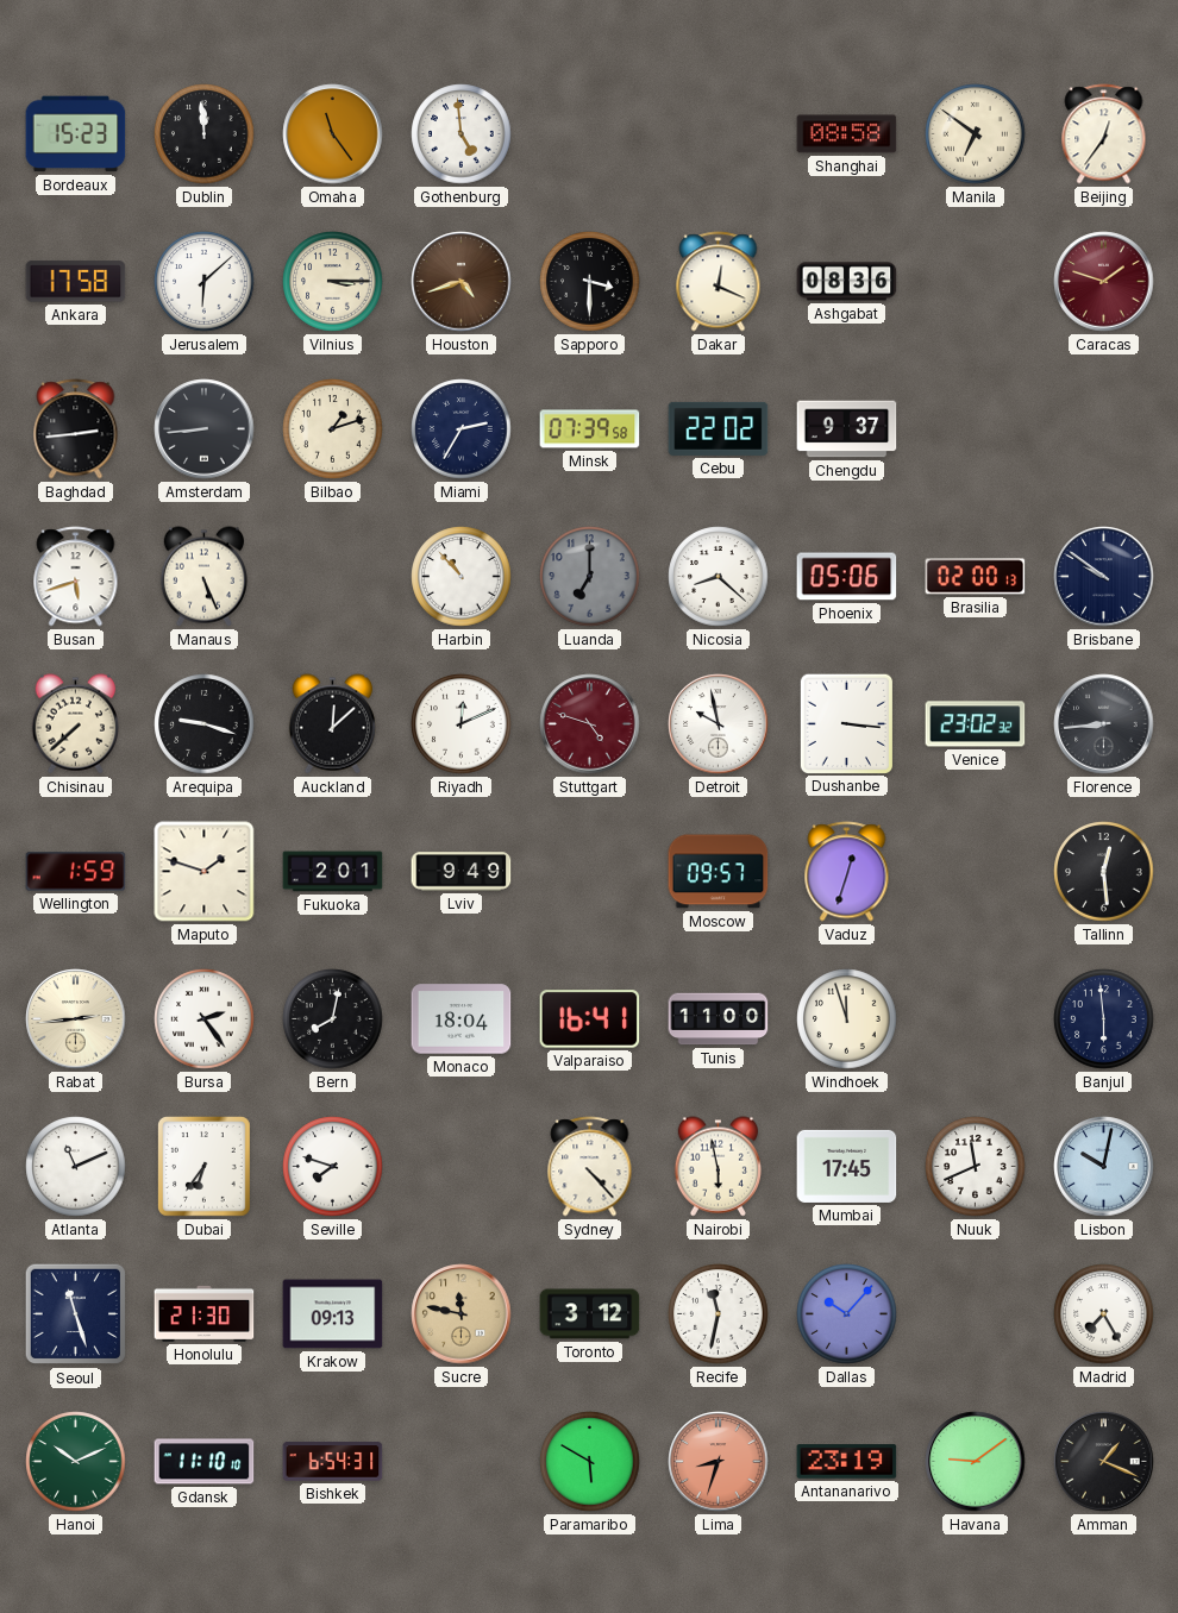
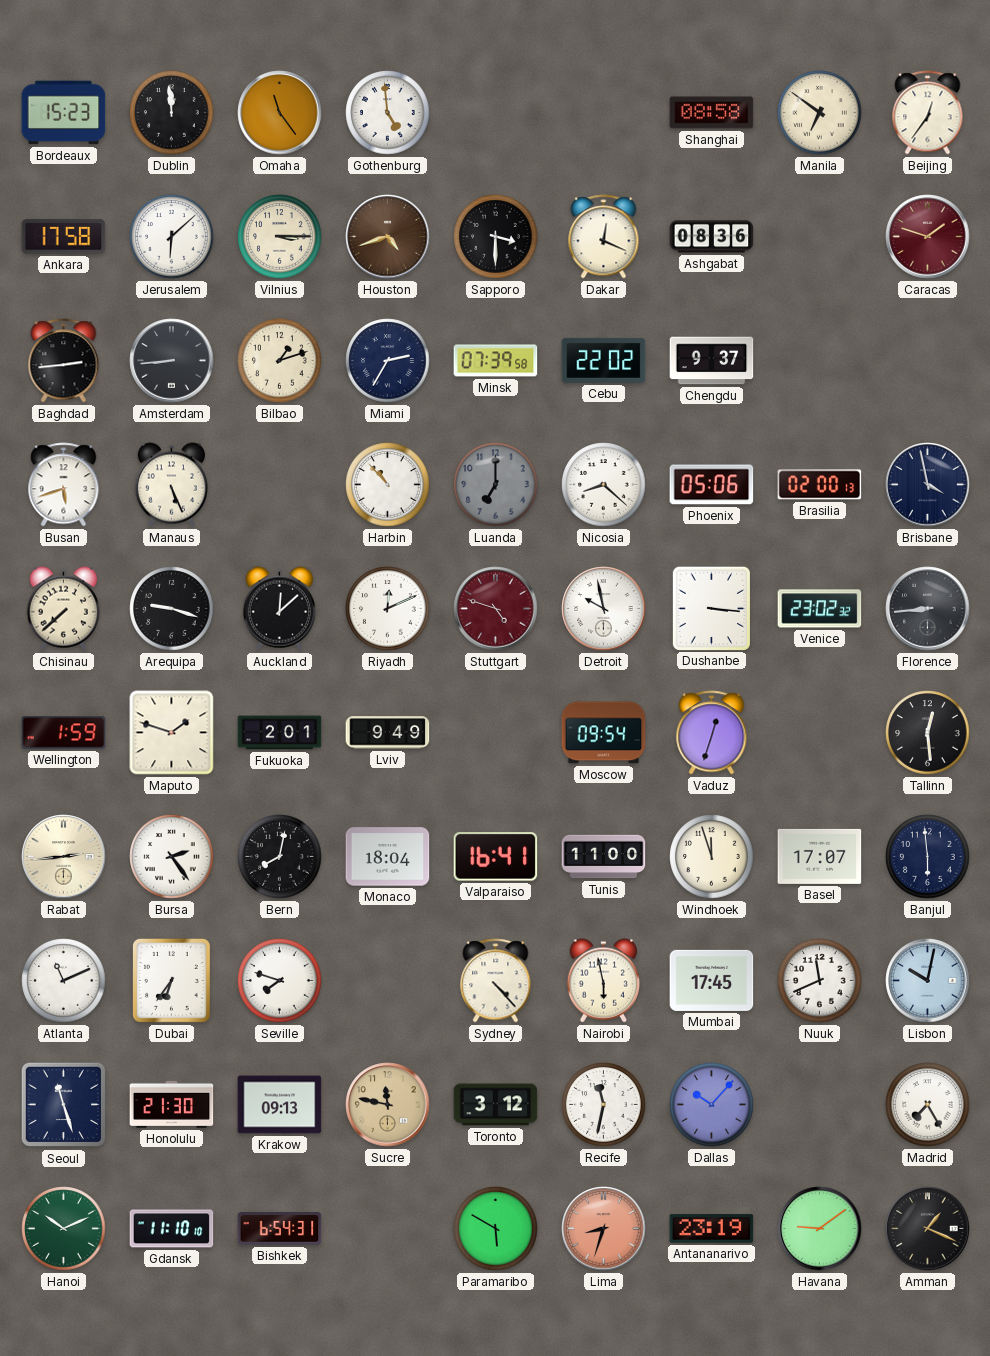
Brisbane: 9:51 -> 3:58
Moscow: 09:57 -> 09:54
Basel: none -> 17:07
